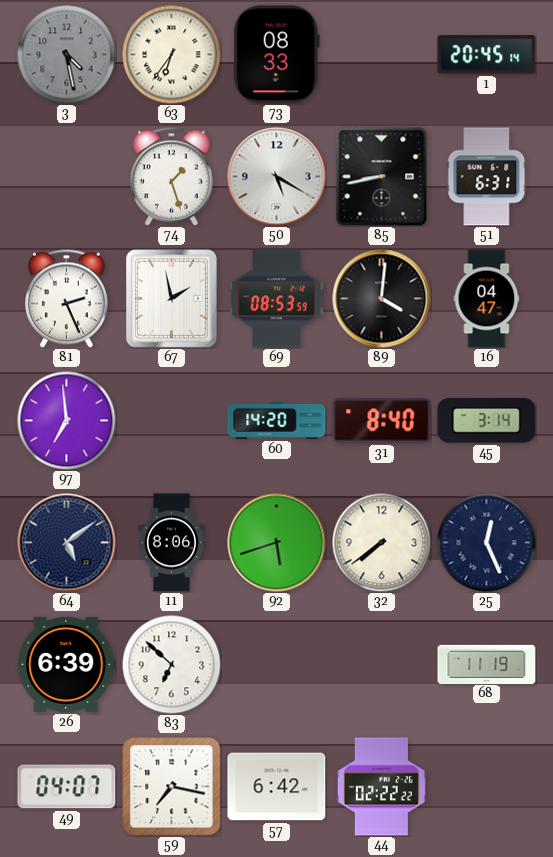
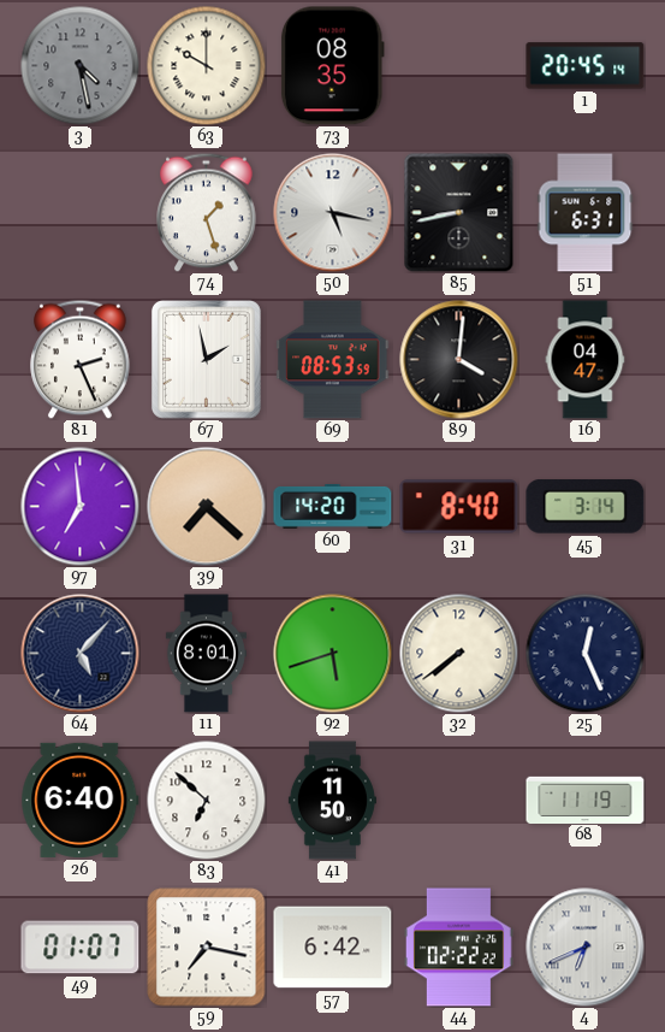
63: 6:36 -> 10:00
73: 08:33 -> 08:35
50: 5:20 -> 5:17
39: none -> 7:22
64: 5:09 -> 5:07
11: 8:06 -> 8:01
26: 6:39 -> 6:40
41: none -> 11:50
49: 04:07 -> 01:07
4: none -> 6:41
